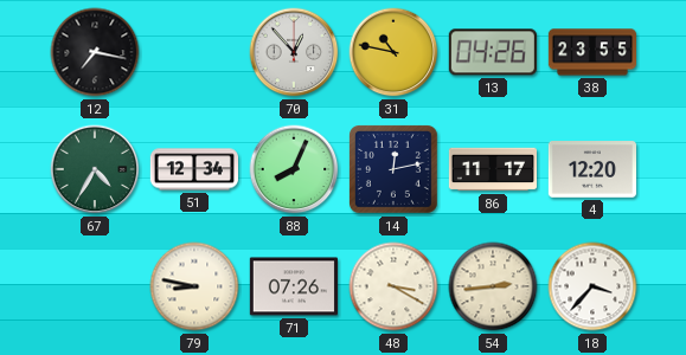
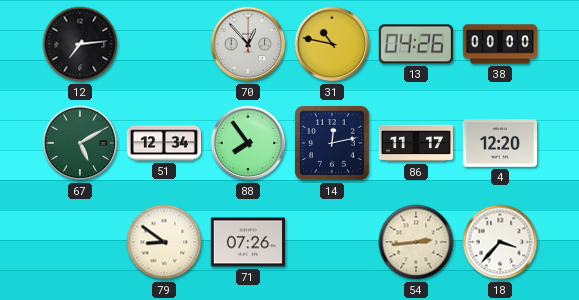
12: 7:17 -> 7:14
38: 23:55 -> 00:00
67: 4:35 -> 5:10
88: 8:04 -> 7:54
79: 8:47 -> 8:51
48: 3:20 -> none
